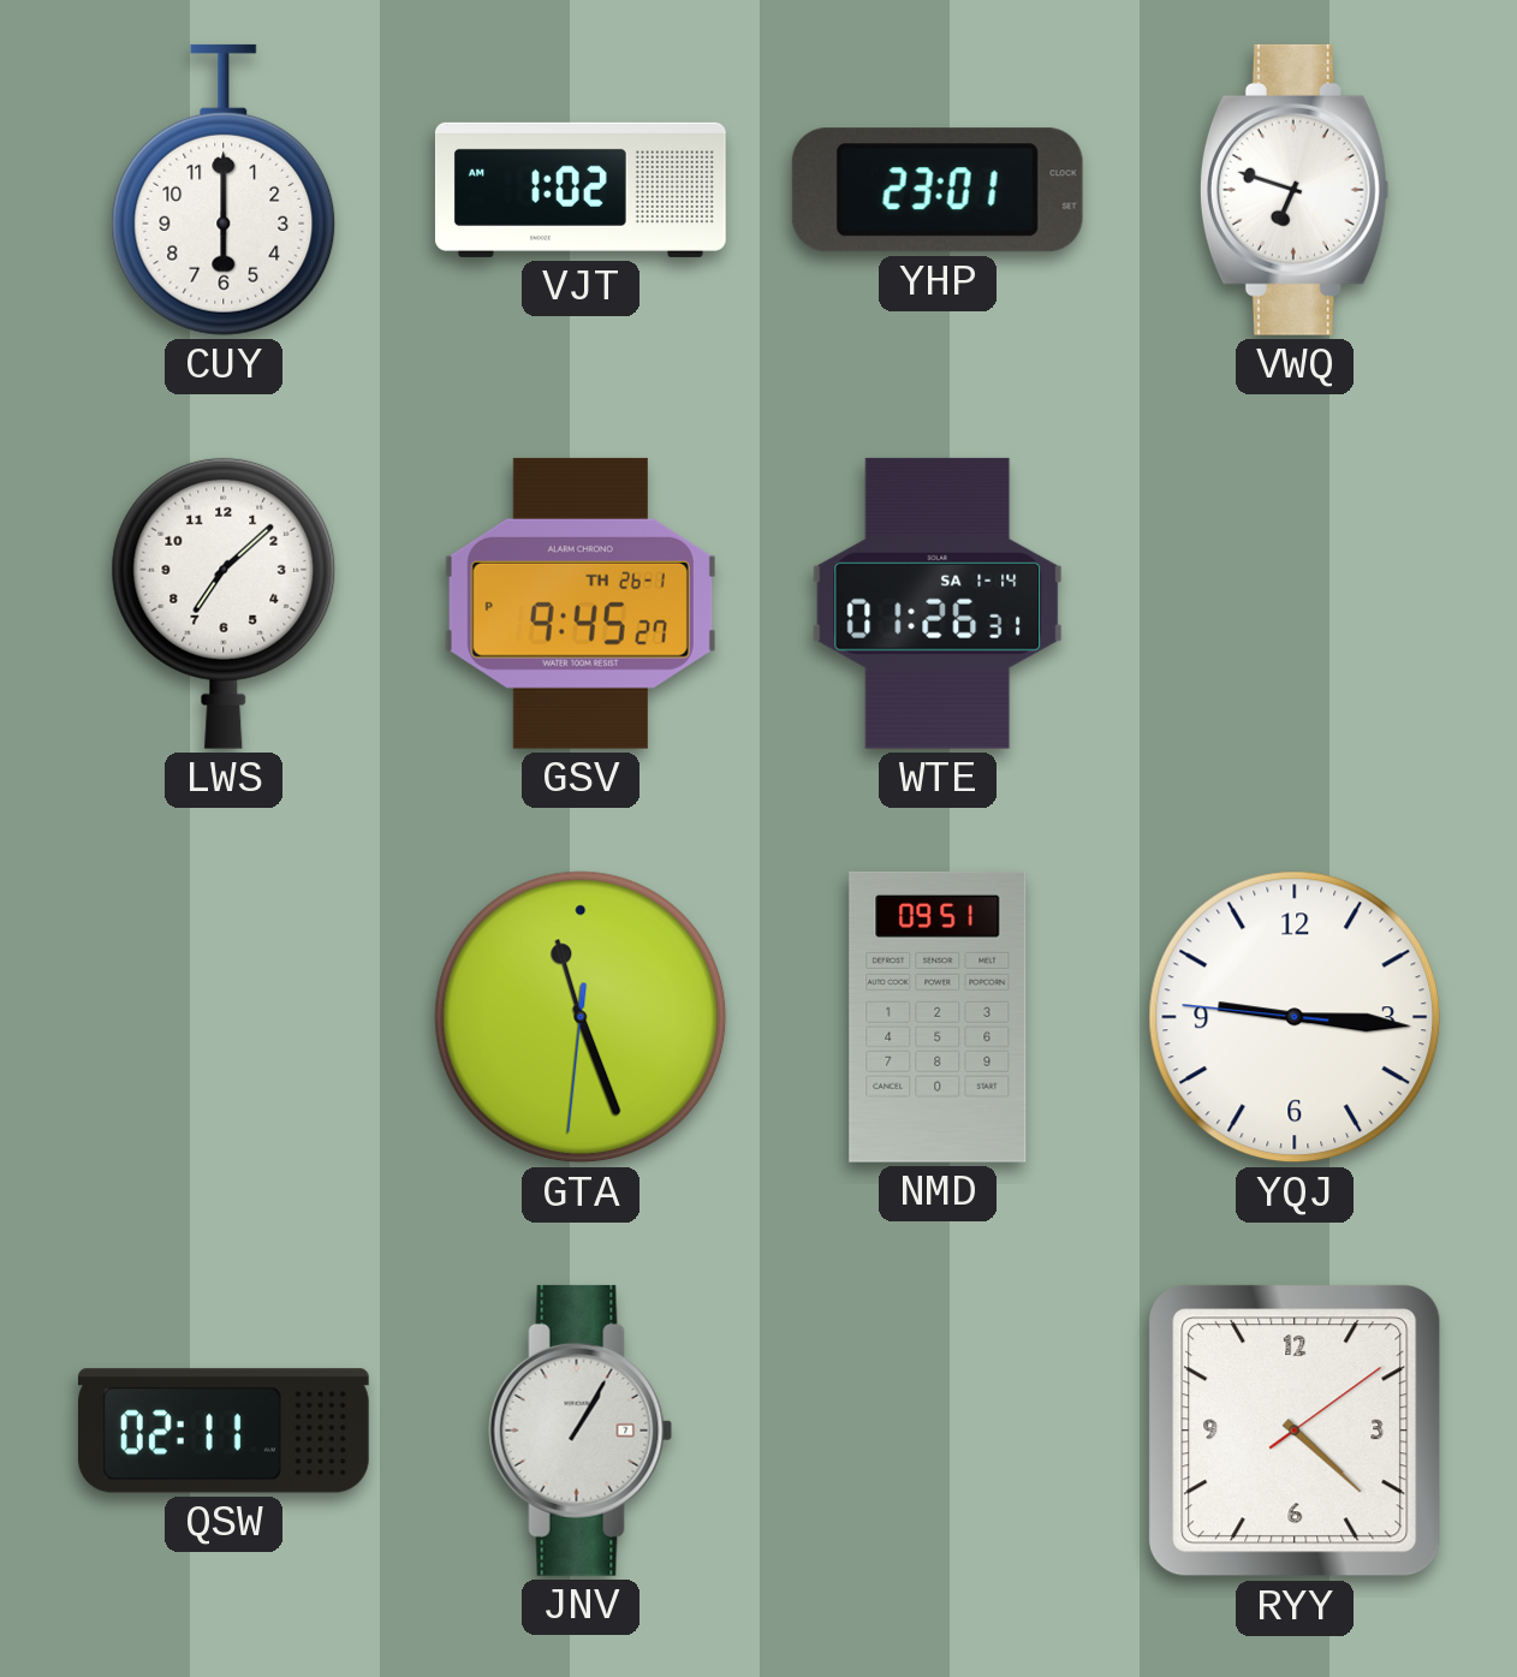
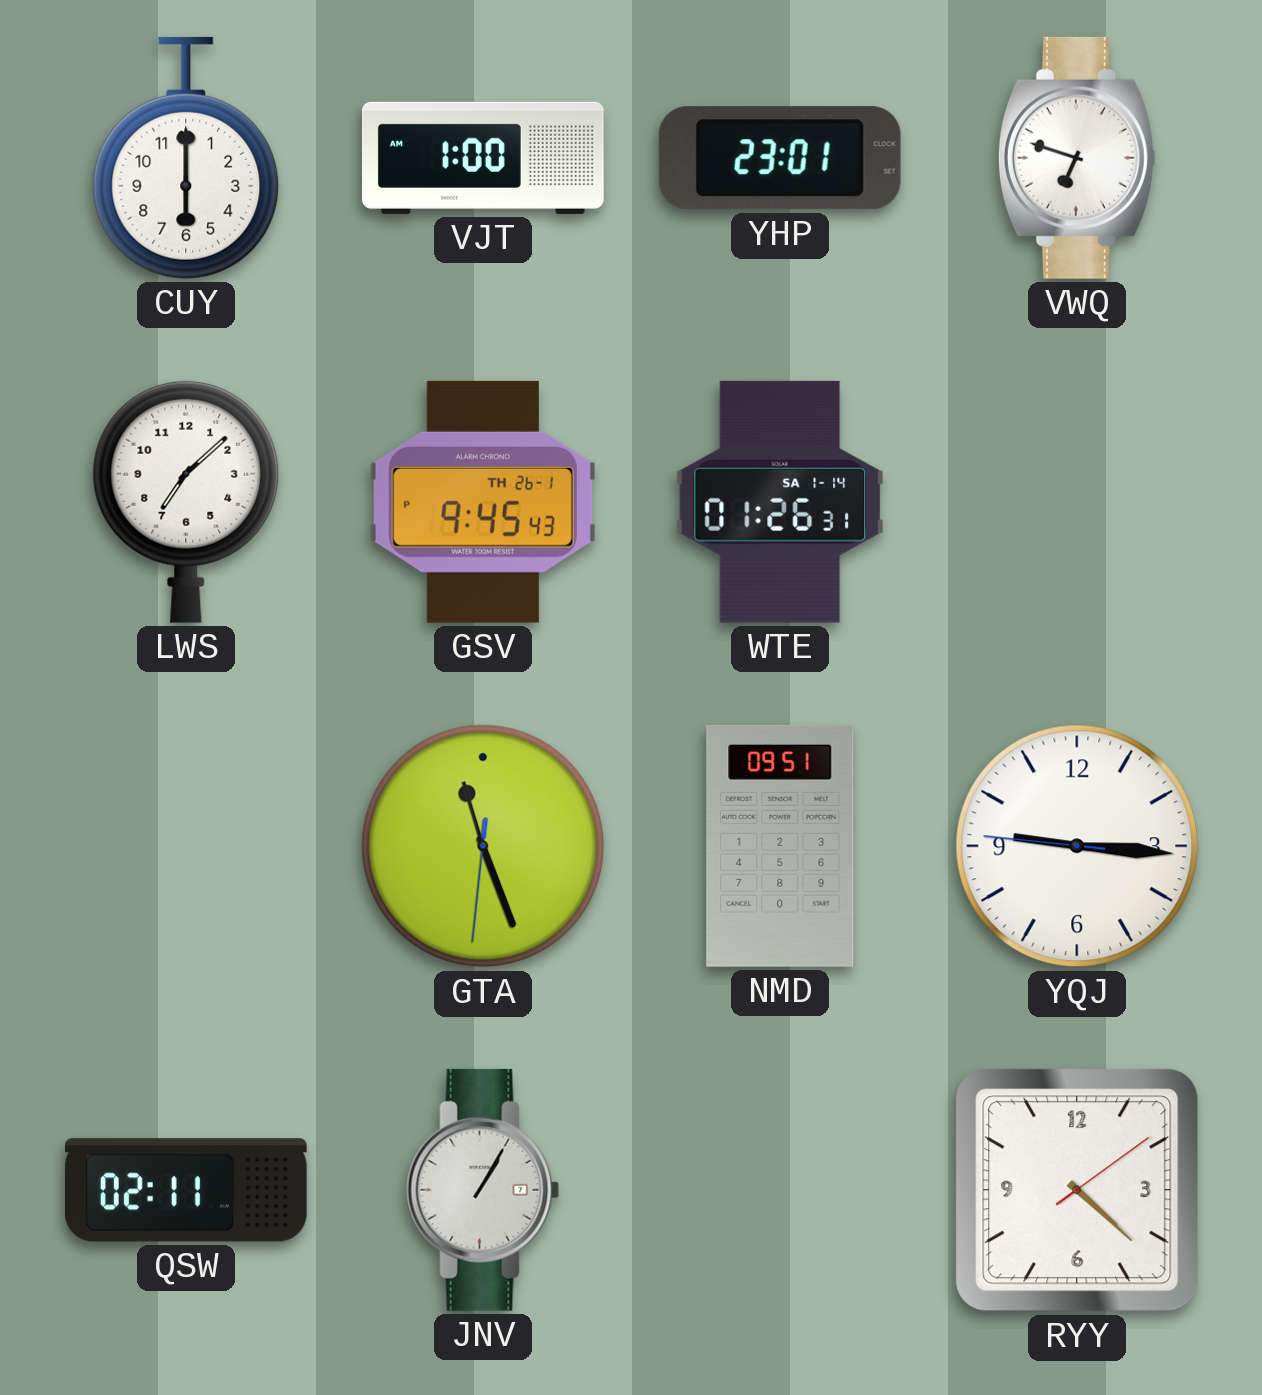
VJT: 1:02 -> 1:00
GSV: 9:45:27 PM -> 9:45:43 PM
